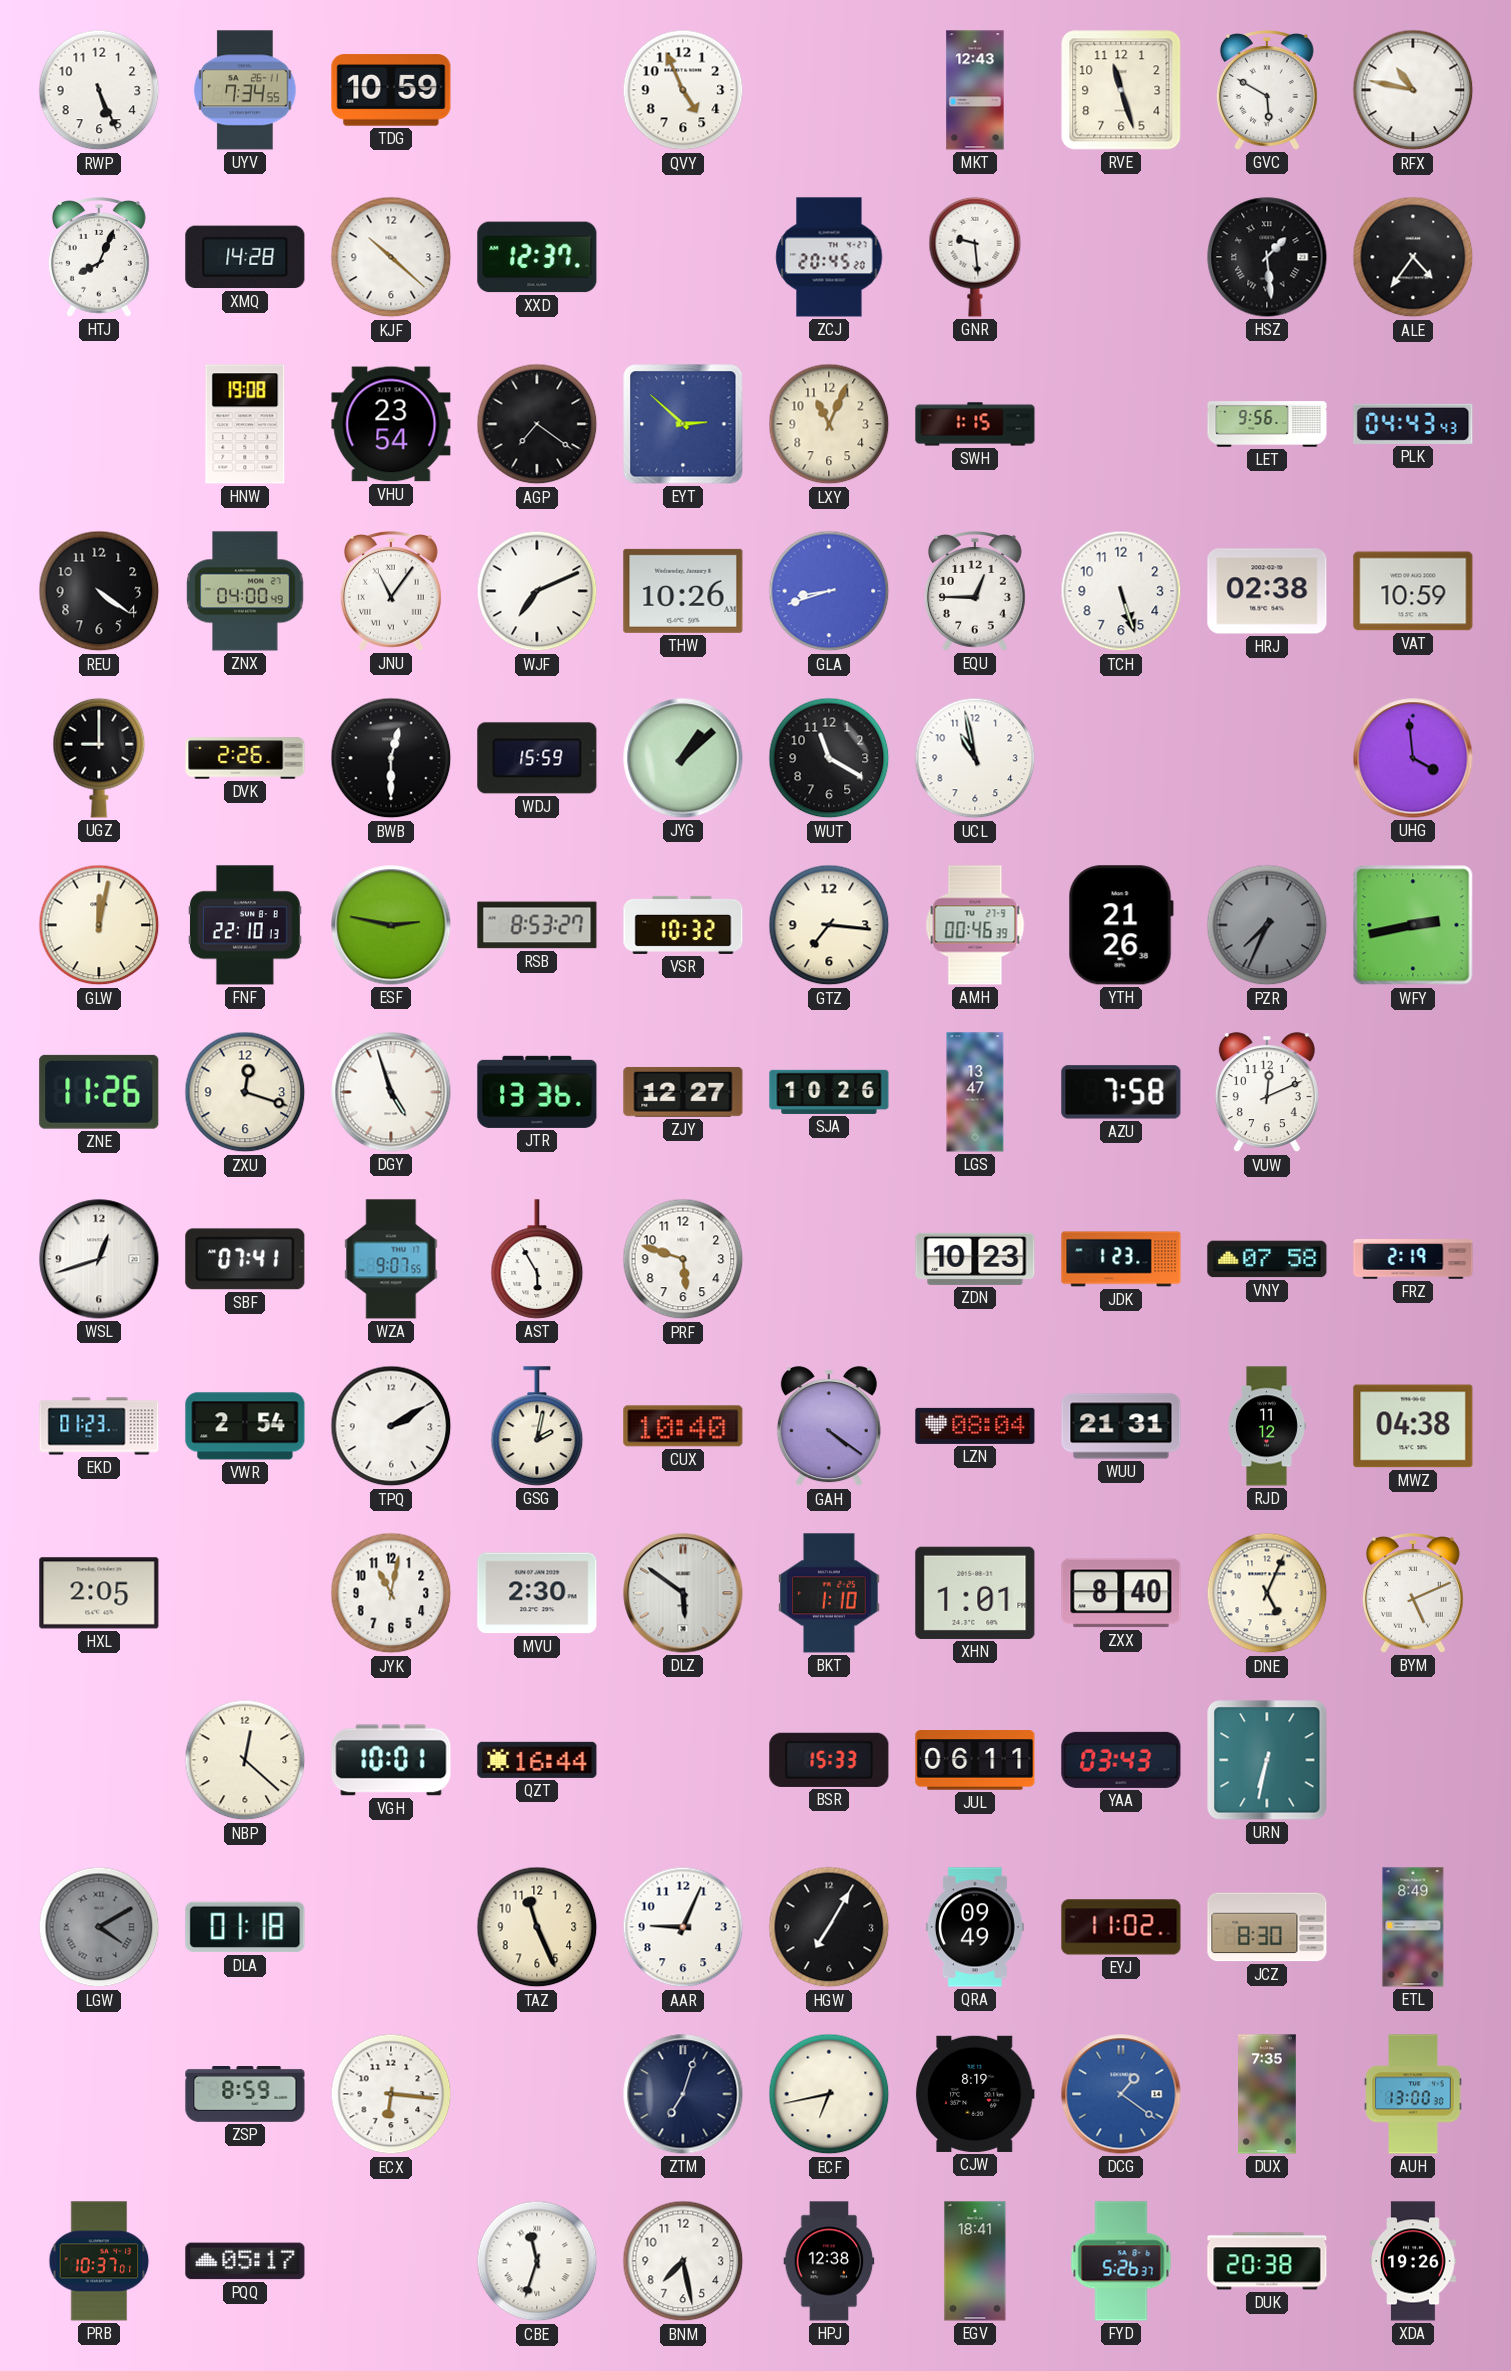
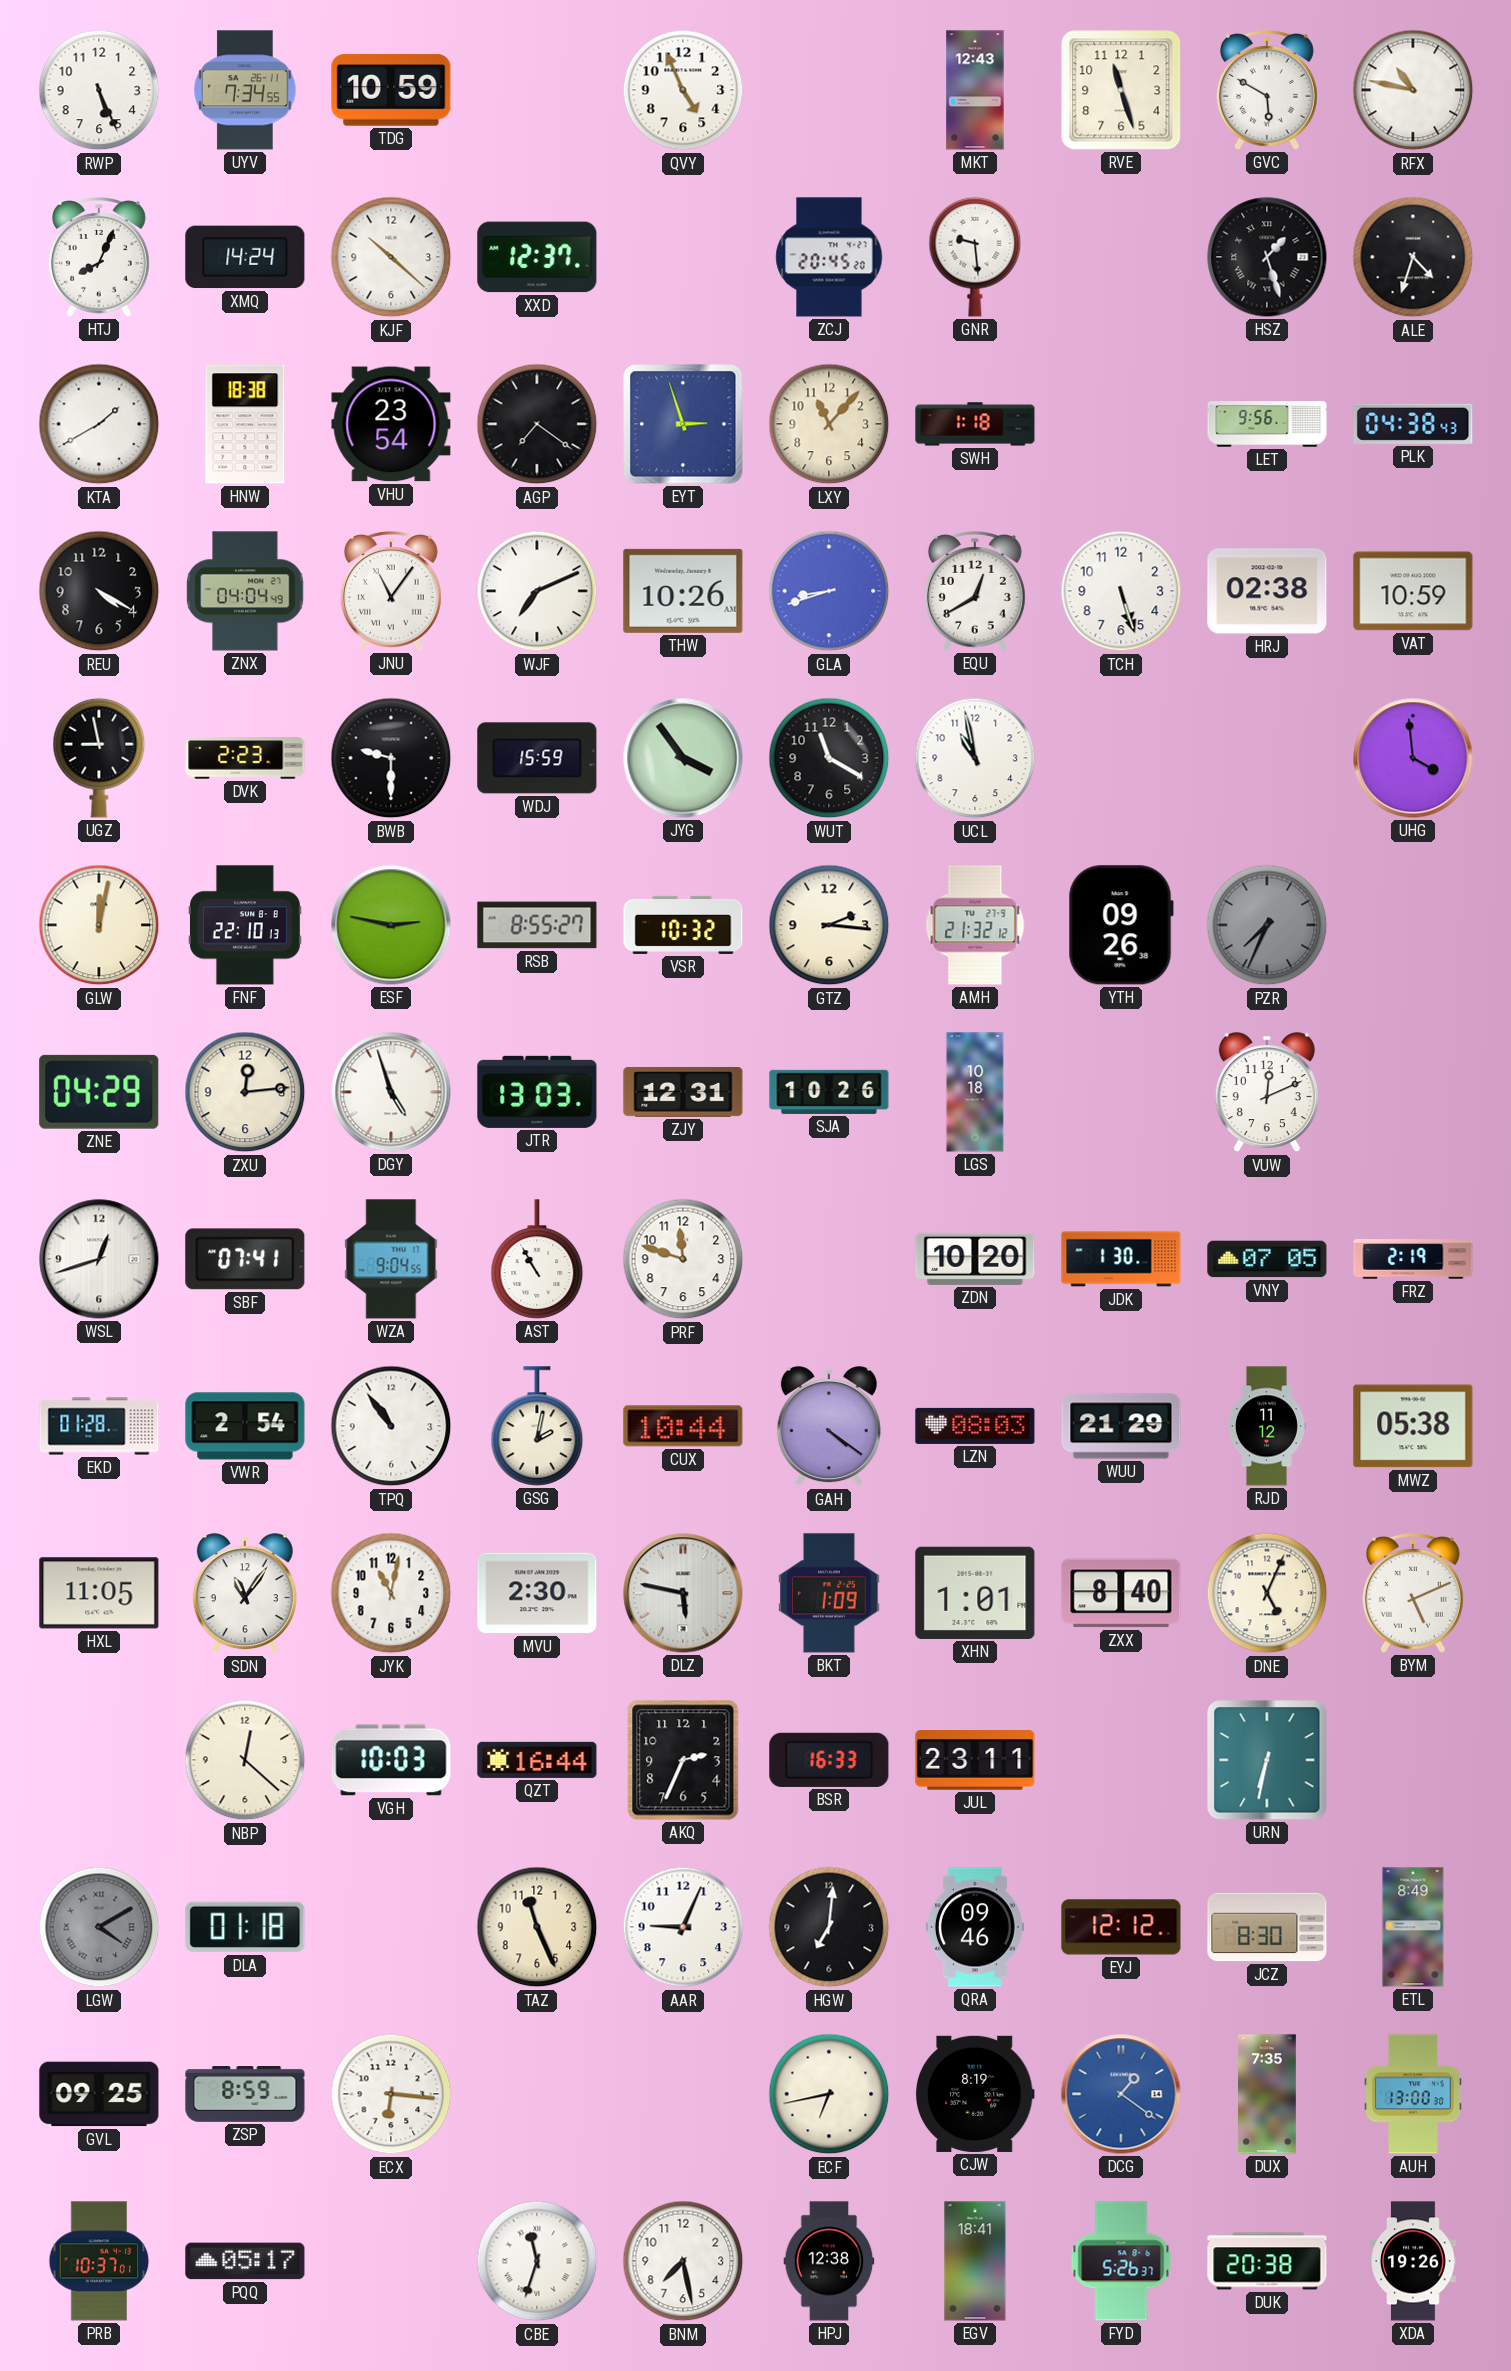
XMQ: 14:28 -> 14:24
HSZ: 1:29 -> 1:27
ALE: 4:36 -> 4:33
KTA: none -> 1:40
HNW: 19:08 -> 18:38
EYT: 2:52 -> 2:57
LXY: 11:04 -> 11:07
SWH: 1:15 -> 1:18
PLK: 04:43 -> 04:38
REU: 4:21 -> 4:20
ZNX: 04:00 -> 04:04
EQU: 12:45 -> 12:40
UGZ: 9:00 -> 8:58
DVK: 2:26 -> 2:23
BWB: 12:30 -> 9:30
JYG: 1:08 -> 3:54
RSB: 8:53 -> 8:55
GTZ: 7:16 -> 2:16
AMH: 00:46 -> 21:32
YTH: 21:26 -> 09:26
WFY: 2:43 -> none
ZNE: 11:26 -> 04:29
ZXU: 12:18 -> 12:14
JTR: 13:36 -> 13:03
ZJY: 12:27 -> 12:31
LGS: 13:47 -> 10:18
AZU: 7:58 -> none
WZA: 9:07 -> 9:04
AST: 5:55 -> 10:55
PRF: 5:48 -> 11:48
ZDN: 10:23 -> 10:20
JDK: 1:23 -> 1:30
VNY: 07:58 -> 07:05
EKD: 01:23 -> 01:28
TPQ: 2:10 -> 10:54
CUX: 10:40 -> 10:44
LZN: 08:04 -> 08:03
WUU: 21:31 -> 21:29
MWZ: 04:38 -> 05:38
HXL: 2:05 -> 11:05
SDN: none -> 11:06
DLZ: 5:51 -> 5:47
BKT: 1:10 -> 1:09
VGH: 10:01 -> 10:03
AKQ: none -> 2:34
BSR: 15:33 -> 16:33
JUL: 06:11 -> 23:11
YAA: 03:43 -> none
HGW: 7:05 -> 7:01
QRA: 09:49 -> 09:46
EYJ: 11:02 -> 12:12
GVL: none -> 09:25
ZTM: 7:03 -> none
